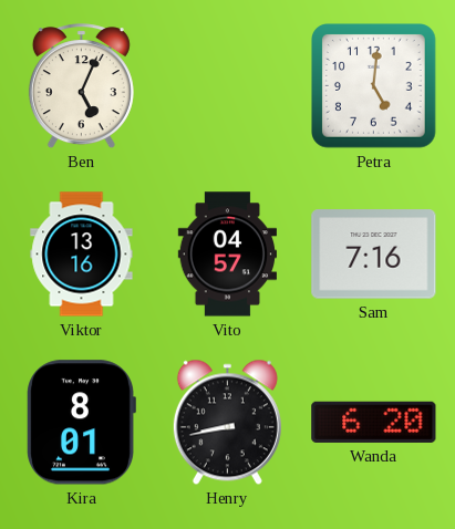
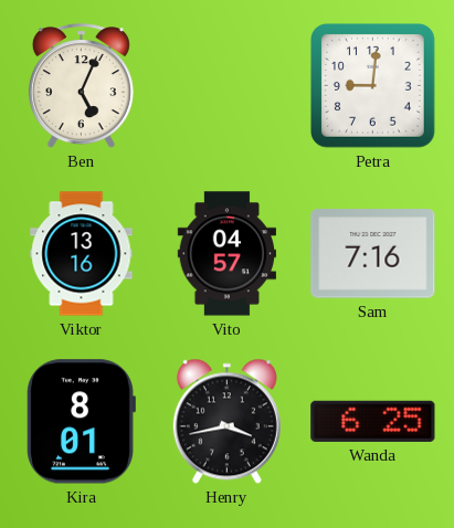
Petra: 5:01 -> 9:01
Henry: 8:43 -> 3:43
Wanda: 6:20 -> 6:25
